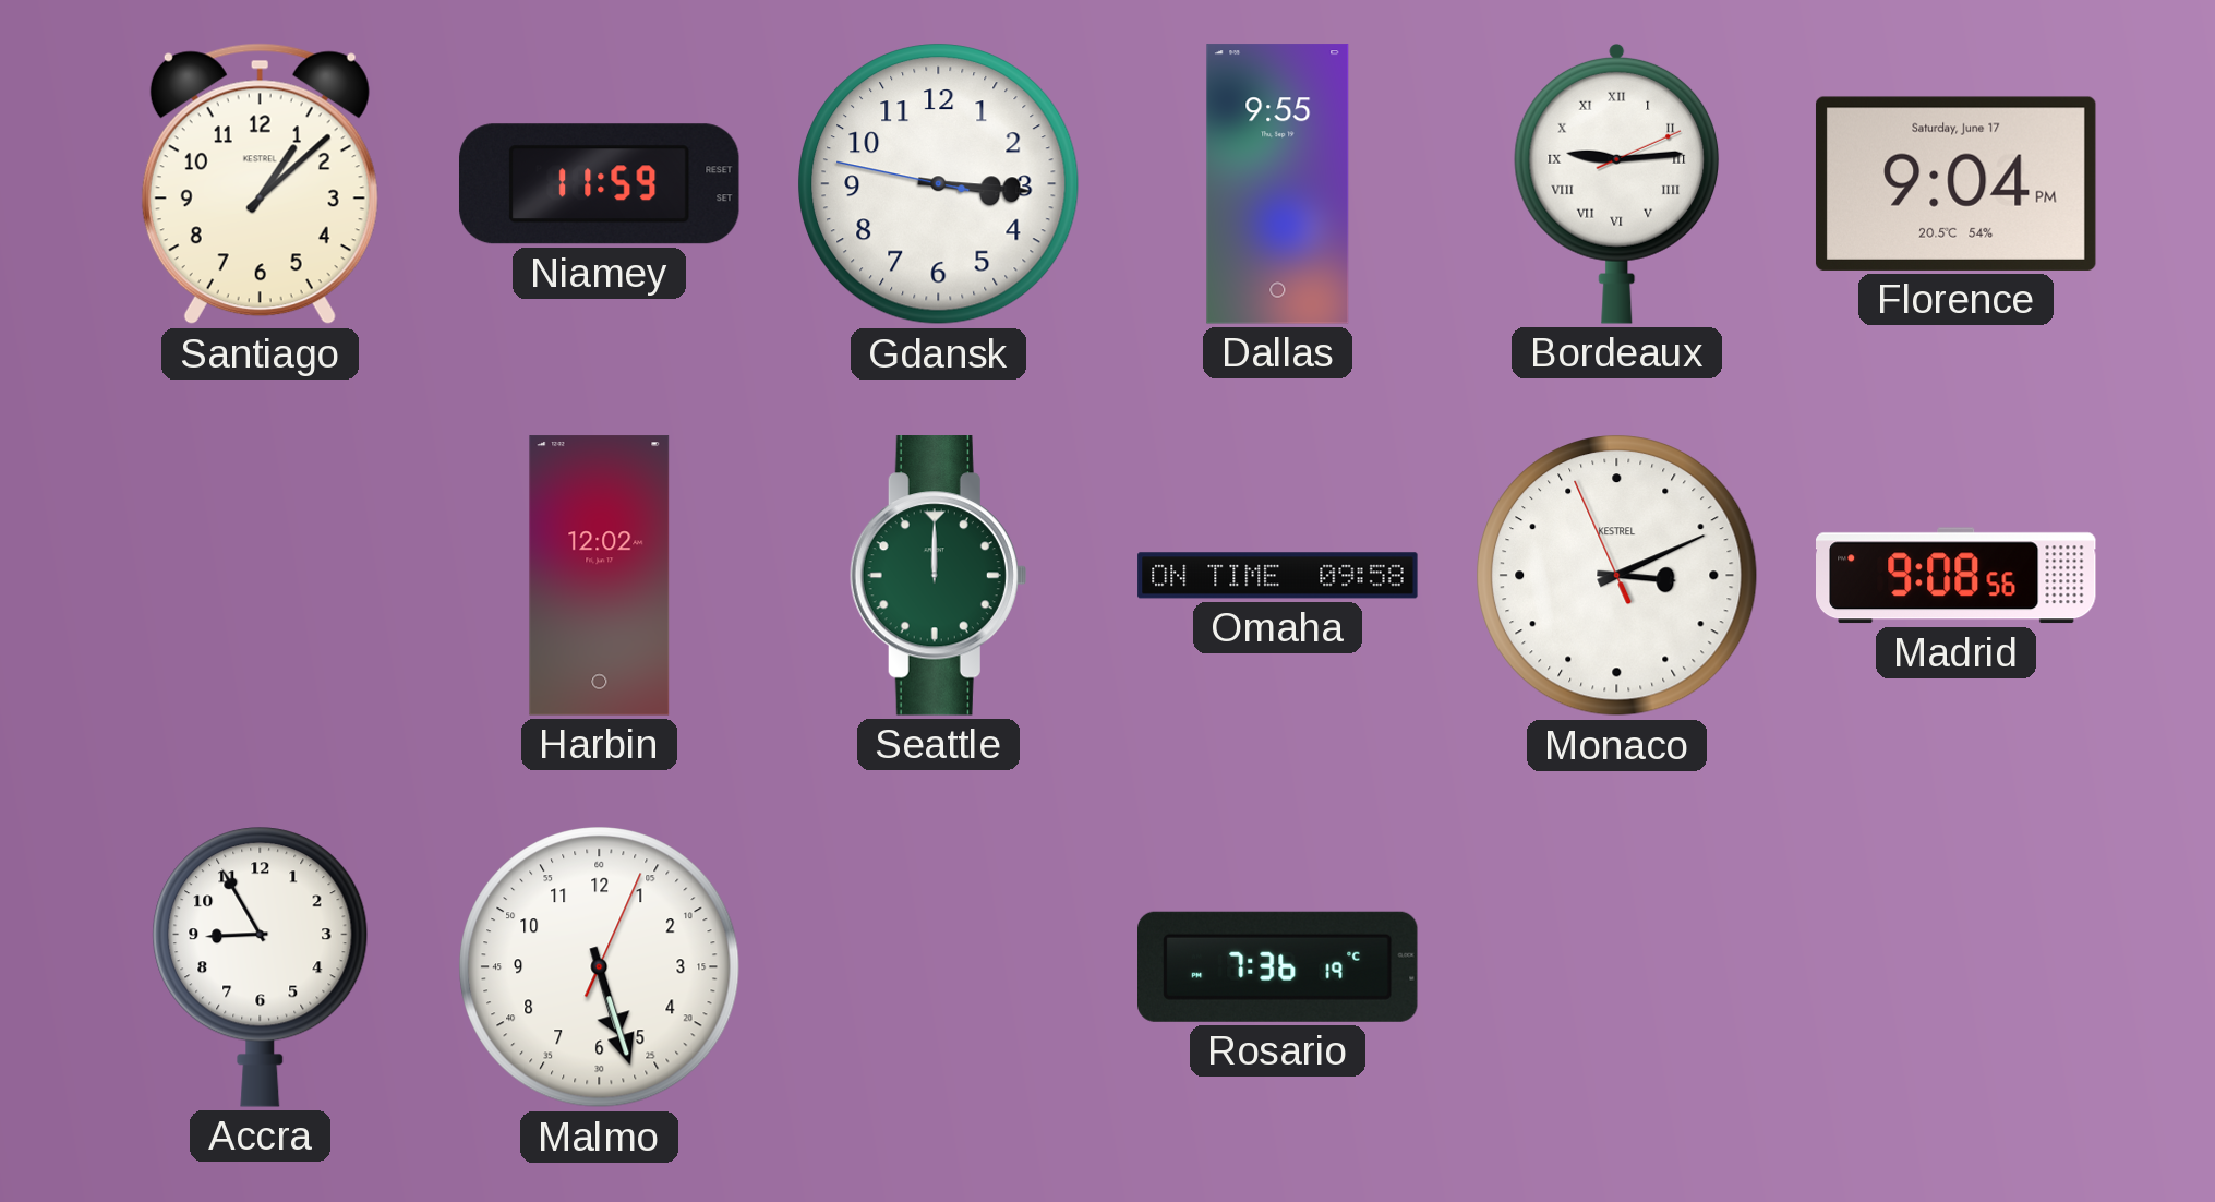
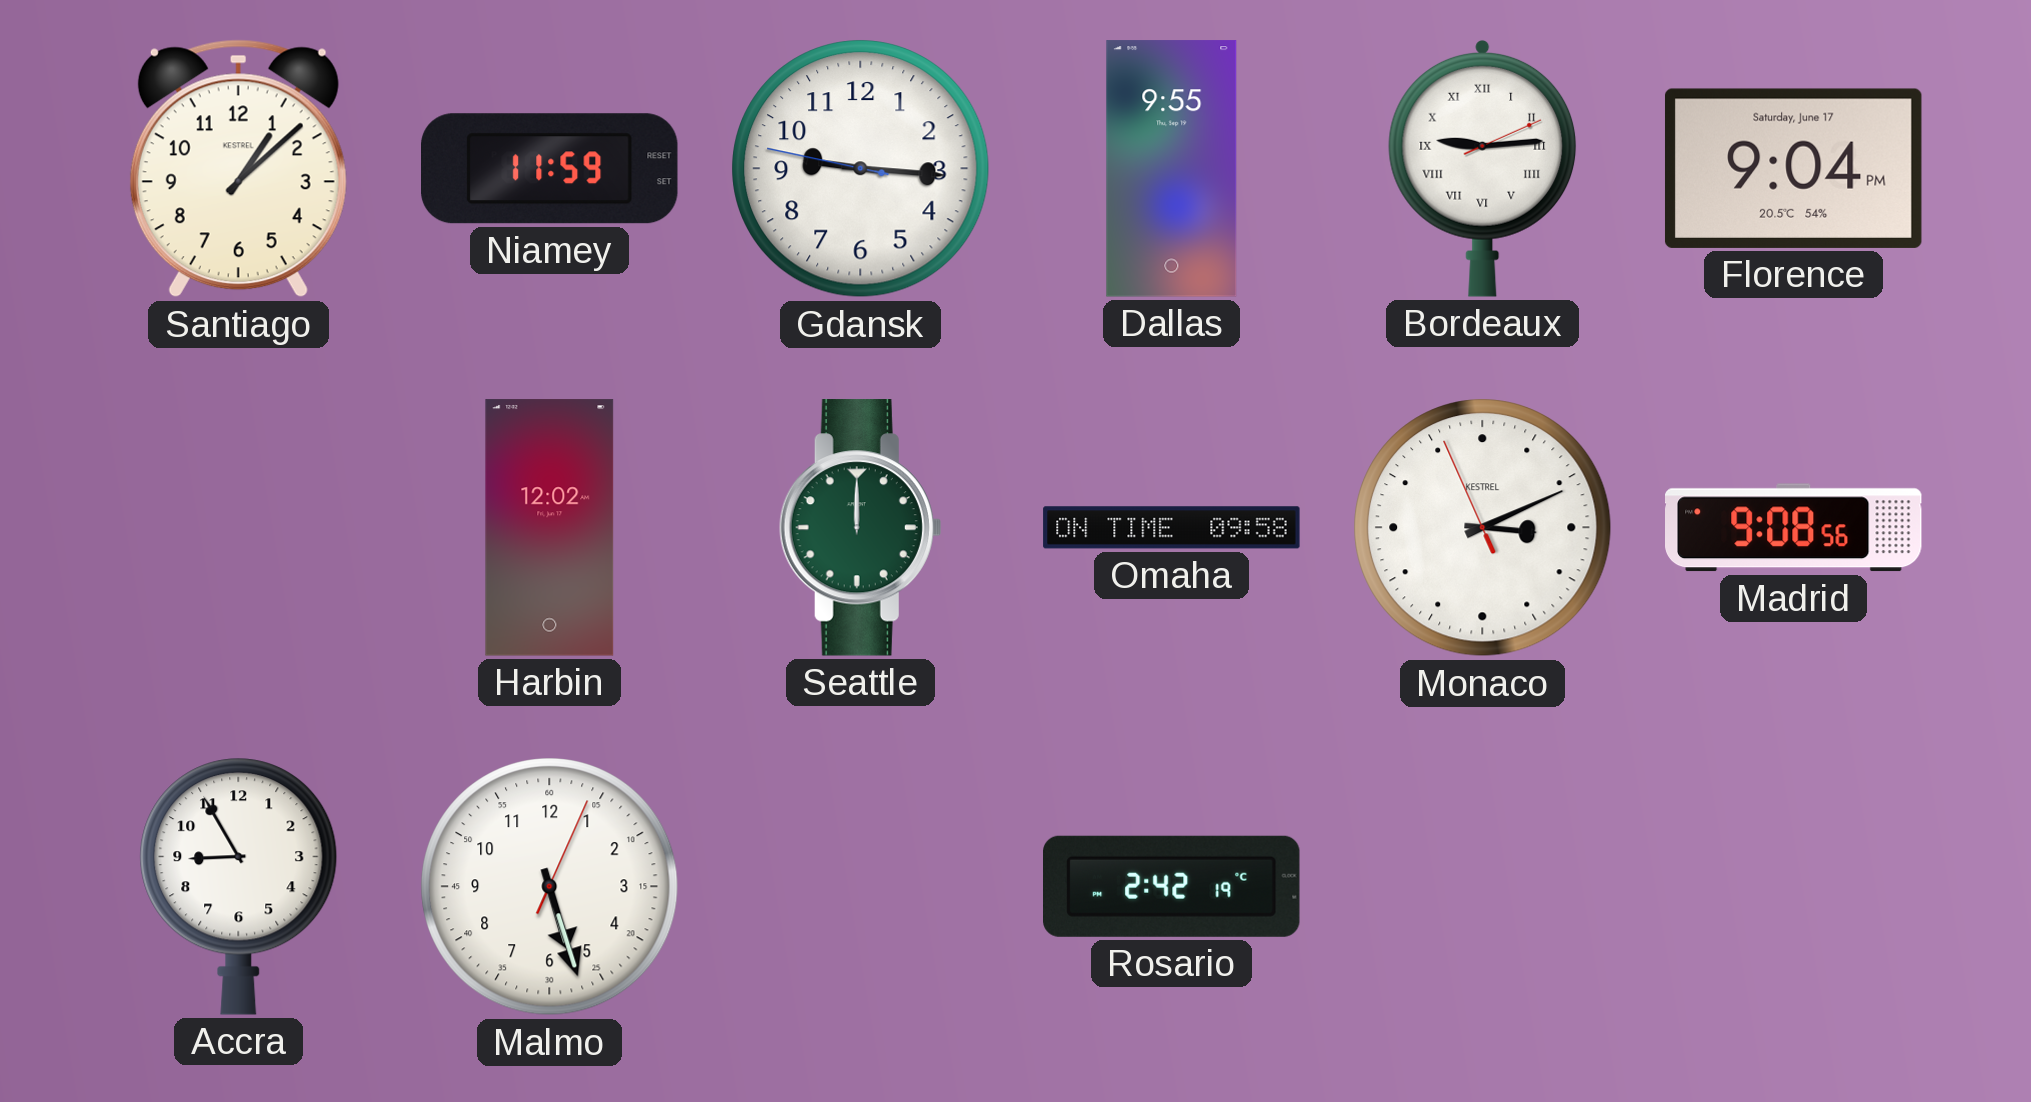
Gdansk: 3:15 -> 9:15
Rosario: 7:36 -> 2:42
